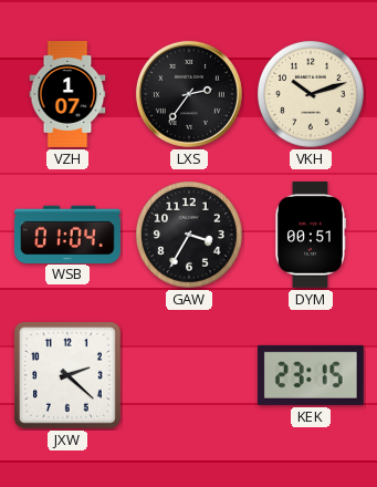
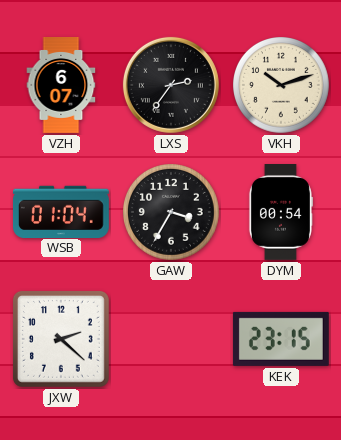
VZH: 1:07 -> 6:07
DYM: 00:51 -> 00:54
